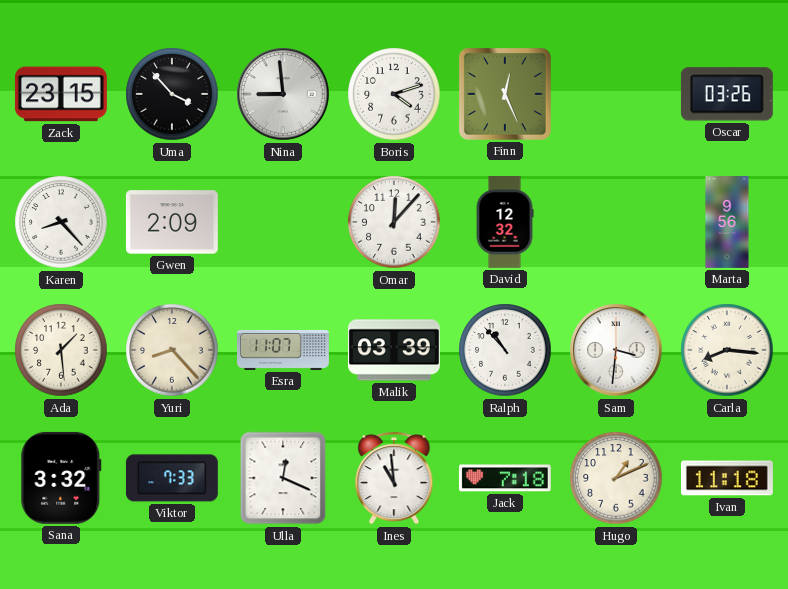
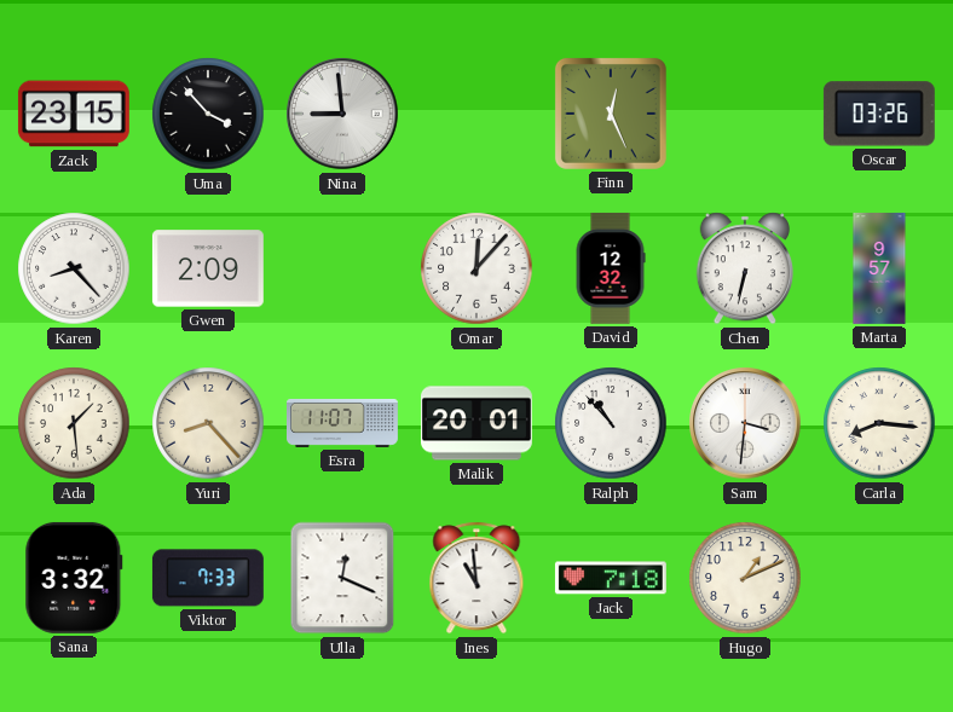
Boris: 4:12 -> none
Chen: none -> 6:32
Marta: 9:56 -> 9:57
Malik: 03:39 -> 20:01
Ivan: 11:18 -> none
